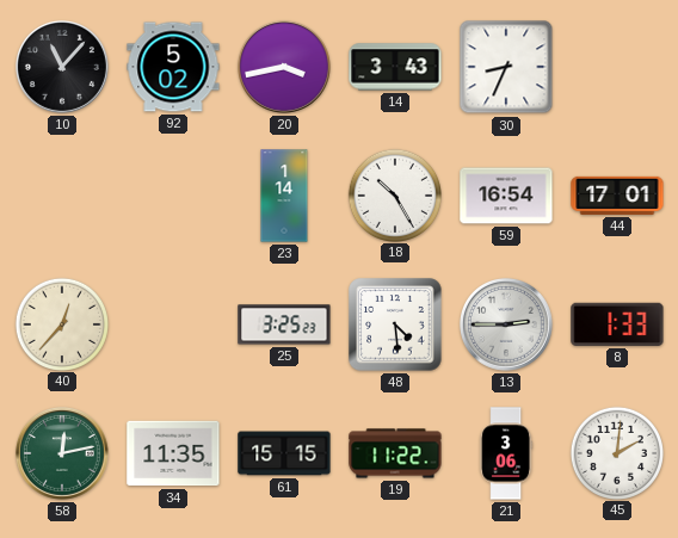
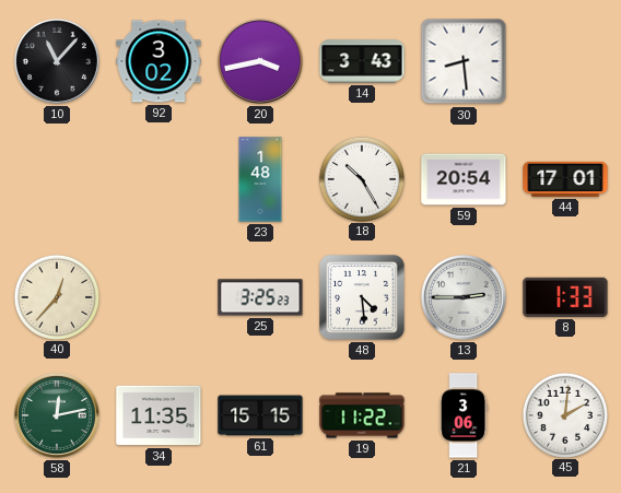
92: 5:02 -> 3:02
30: 8:34 -> 8:29
23: 1:14 -> 1:48
59: 16:54 -> 20:54
